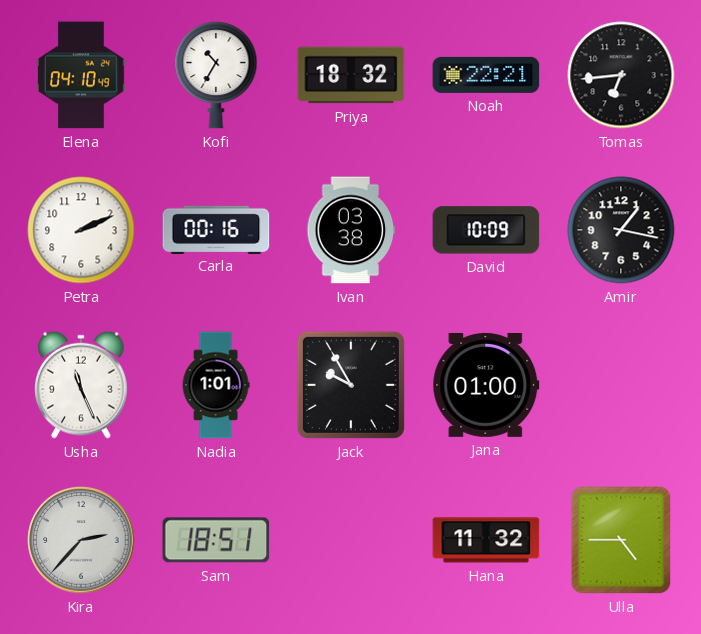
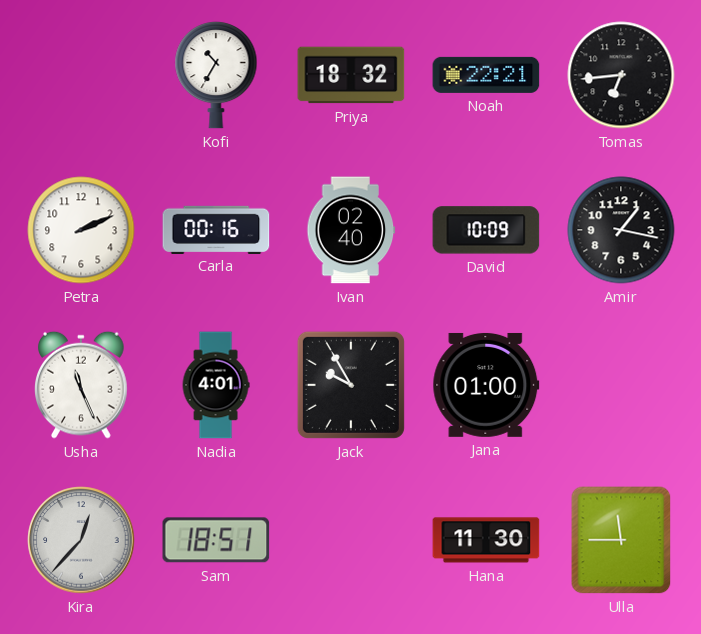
Elena: 04:10 -> none
Ivan: 03:38 -> 02:40
Nadia: 1:01 -> 4:01
Kira: 2:37 -> 12:37
Hana: 11:32 -> 11:30
Ulla: 4:45 -> 11:45
